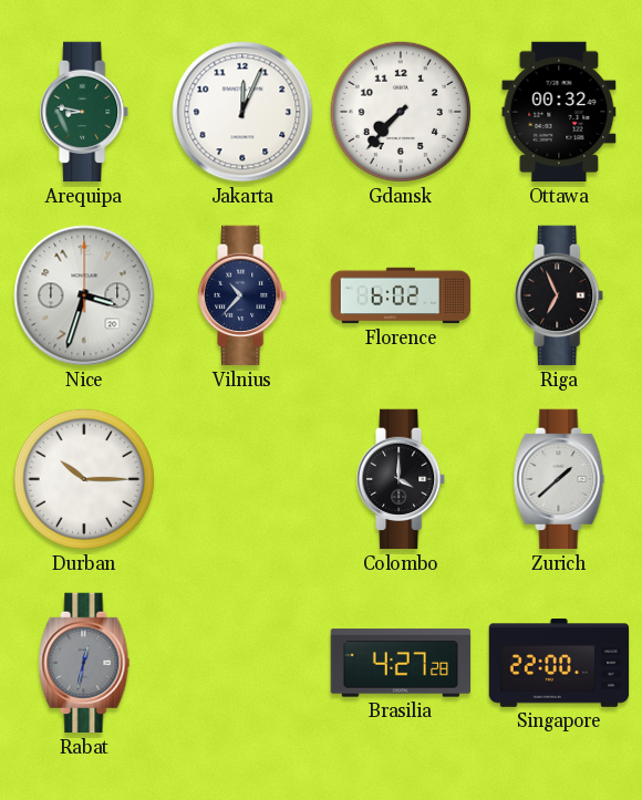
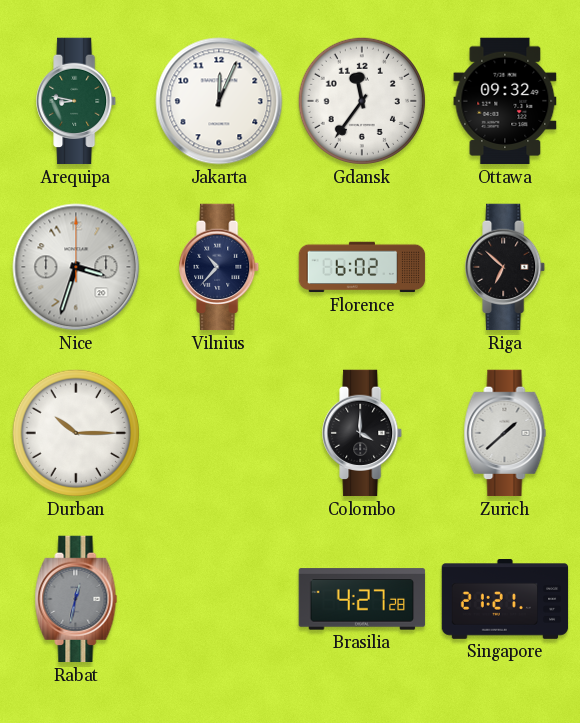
Gdansk: 7:37 -> 11:36
Ottawa: 00:32 -> 09:32
Riga: 6:56 -> 6:52
Singapore: 22:00 -> 21:21
